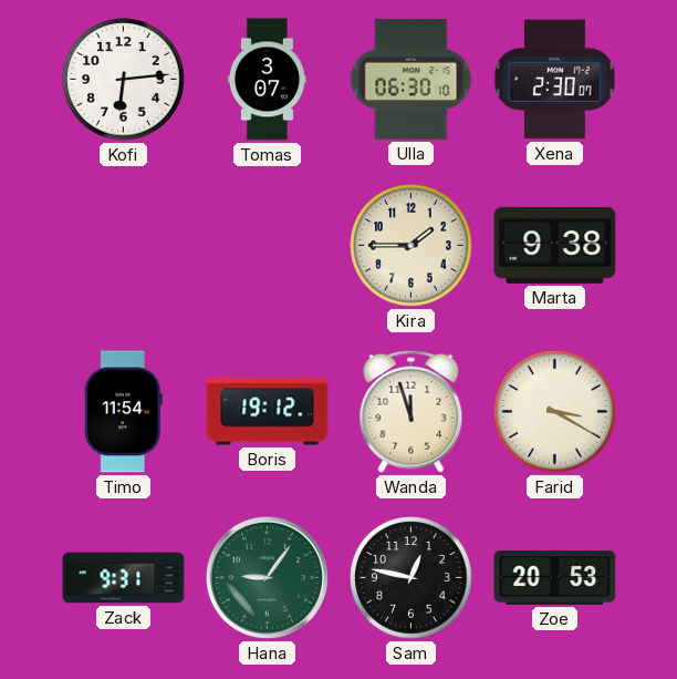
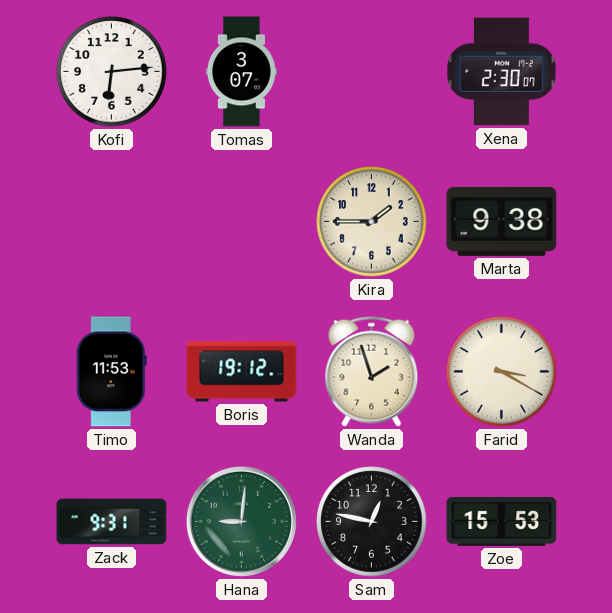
Ulla: 06:30 -> none
Timo: 11:54 -> 11:53
Wanda: 11:57 -> 1:57
Hana: 9:06 -> 9:01
Zoe: 20:53 -> 15:53
